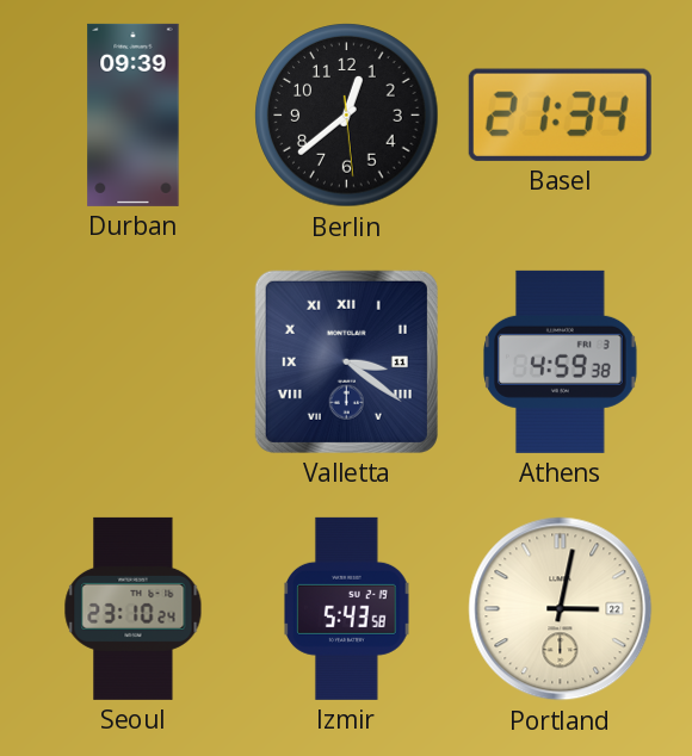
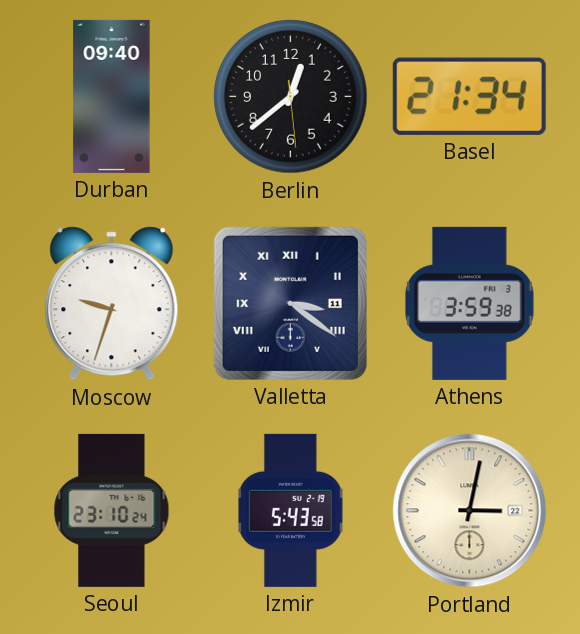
Durban: 09:39 -> 09:40
Moscow: none -> 9:33
Athens: 4:59 -> 3:59
